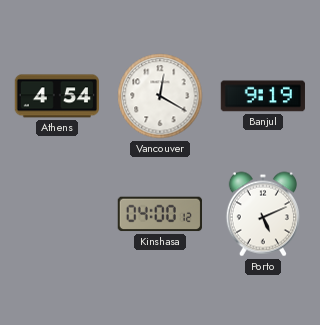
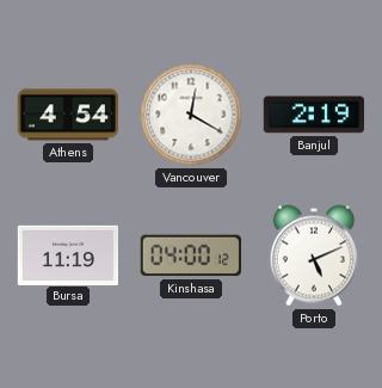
Banjul: 9:19 -> 2:19
Bursa: none -> 11:19
